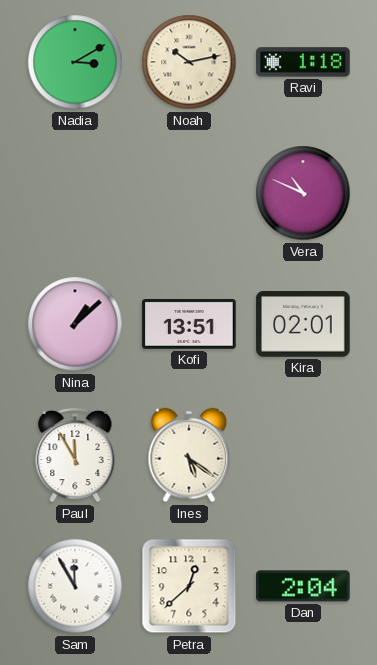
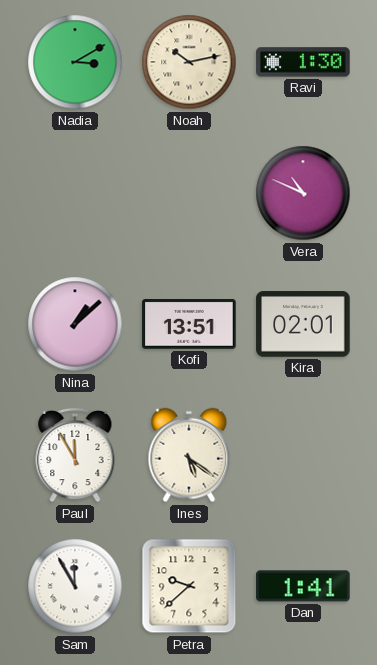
Ravi: 1:18 -> 1:30
Petra: 12:38 -> 9:38
Dan: 2:04 -> 1:41
